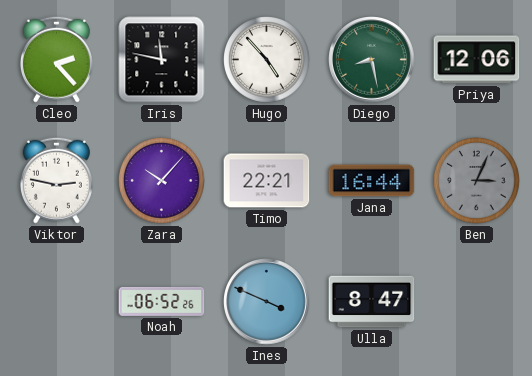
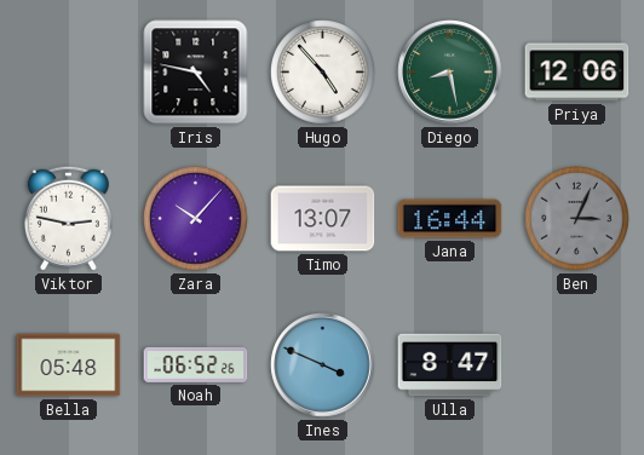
Cleo: 2:23 -> none
Iris: 11:47 -> 4:47
Timo: 22:21 -> 13:07
Bella: none -> 05:48
